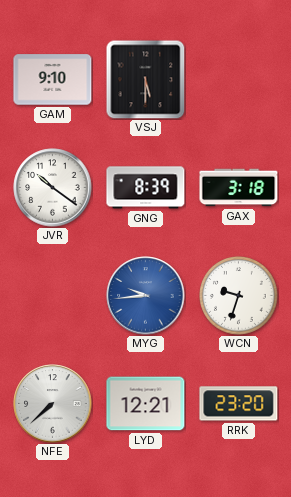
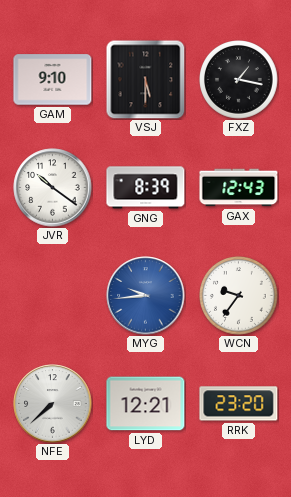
FXZ: none -> 1:17
GAX: 3:18 -> 12:43
WCN: 9:33 -> 9:36
